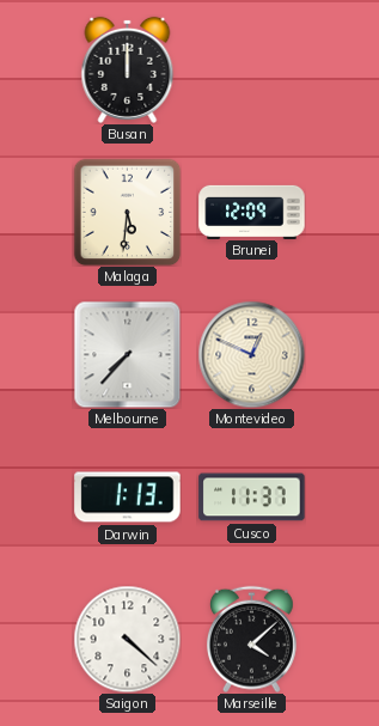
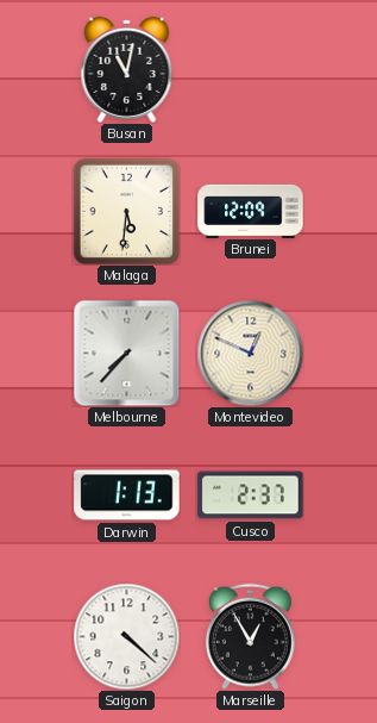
Busan: 12:00 -> 11:02
Cusco: 11:37 -> 2:37
Marseille: 4:08 -> 12:55
